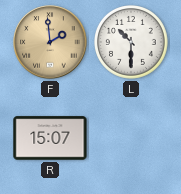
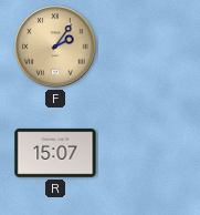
F: 1:59 -> 2:06
L: 10:30 -> none
